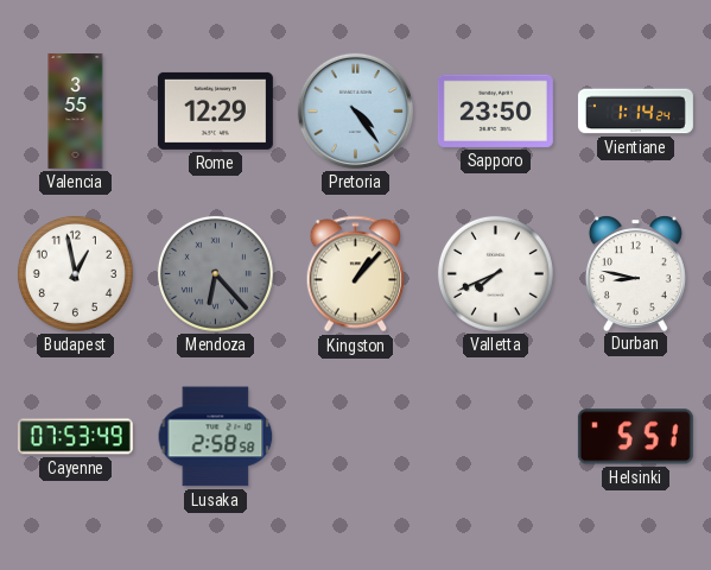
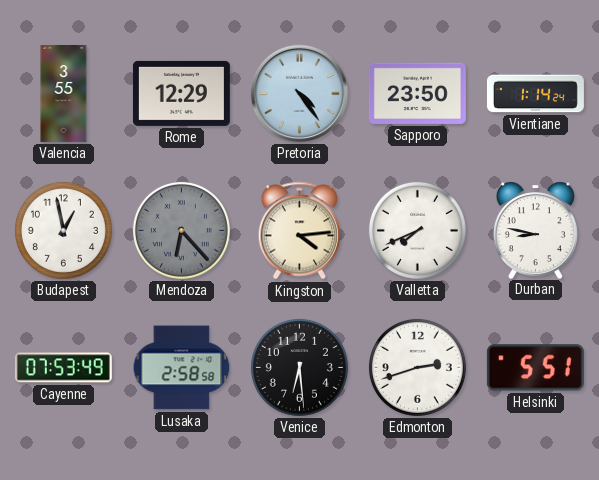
Kingston: 1:07 -> 4:14
Venice: none -> 6:29
Edmonton: none -> 2:42
